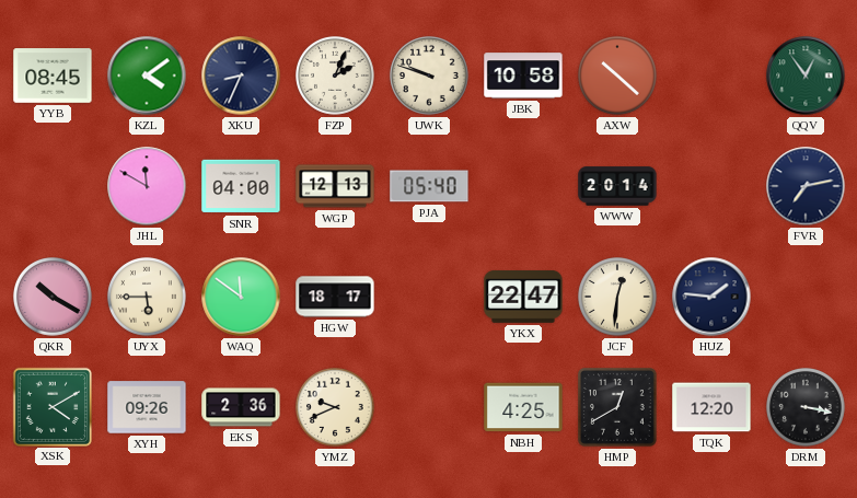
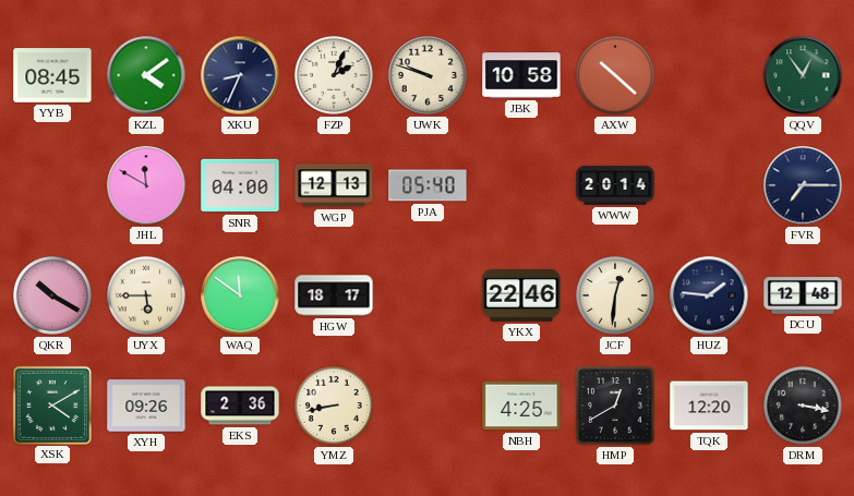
FVR: 7:13 -> 7:15
YKX: 22:47 -> 22:46
DCU: none -> 12:48
YMZ: 9:41 -> 8:43
